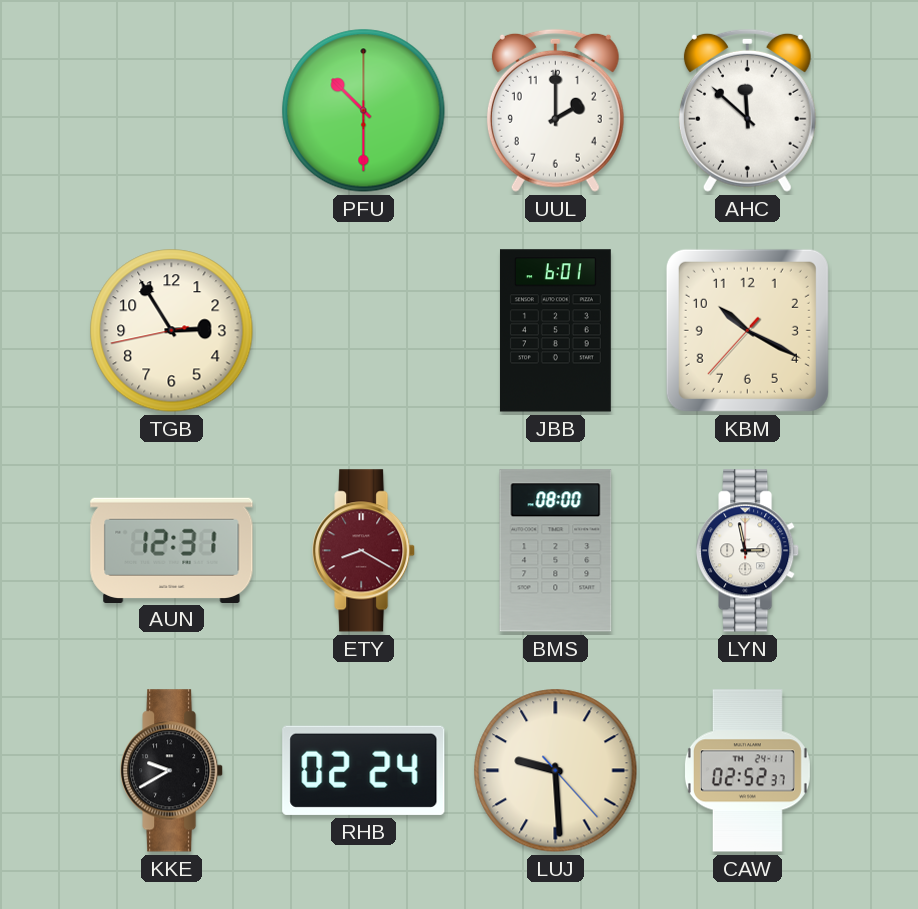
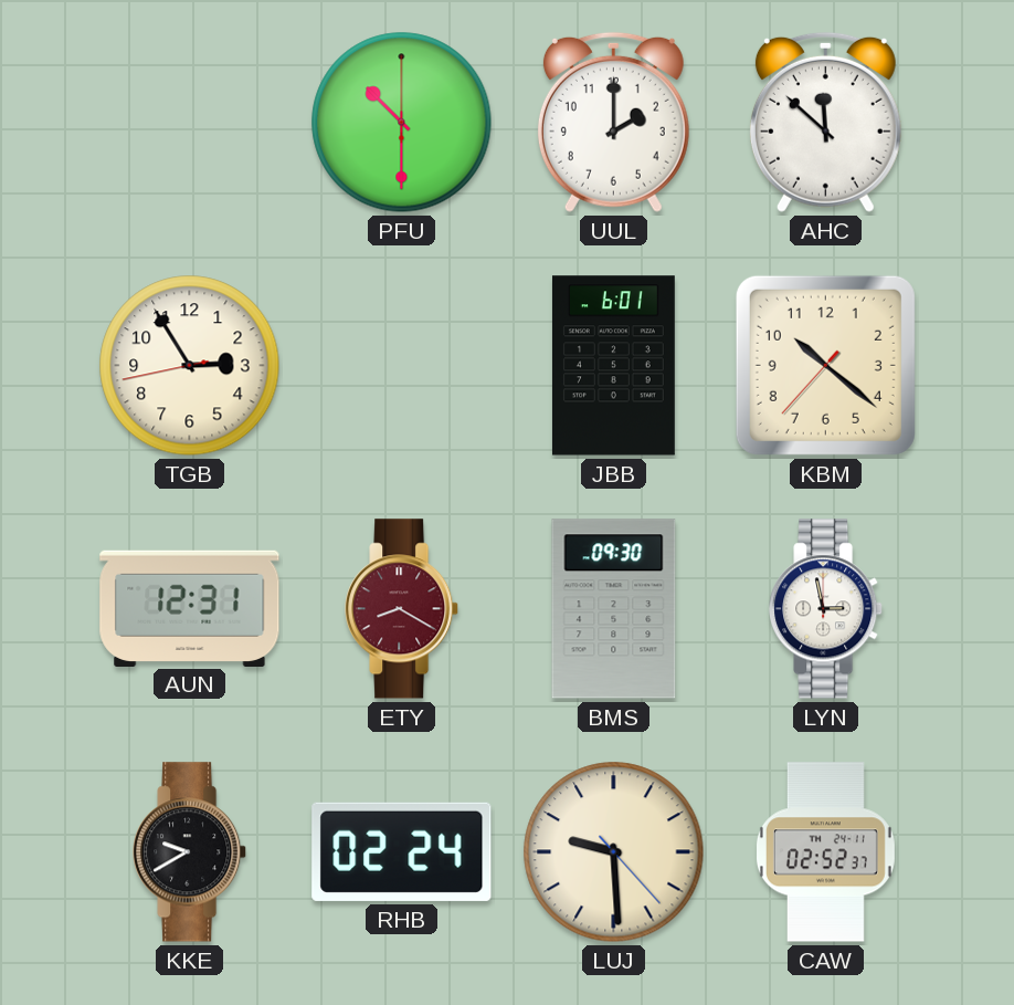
KBM: 10:19 -> 10:21
BMS: 08:00 -> 09:30
